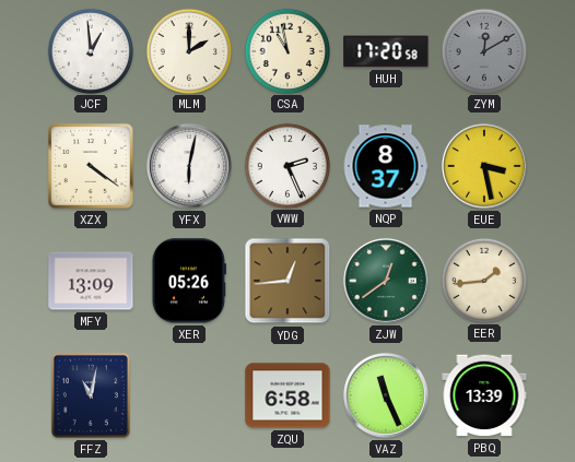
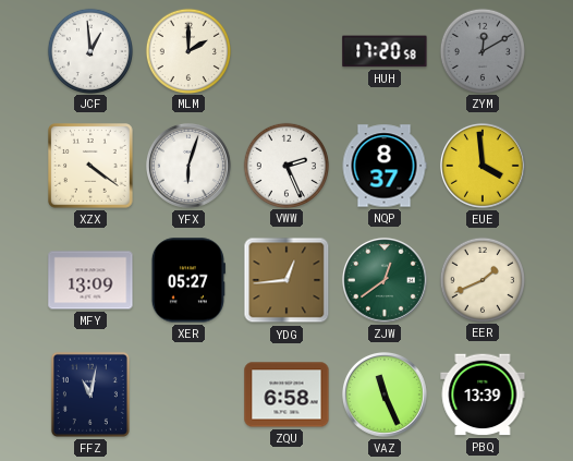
CSA: 10:58 -> none
YFX: 6:02 -> 6:03
EUE: 3:28 -> 3:59
XER: 05:26 -> 05:27
EER: 1:44 -> 1:41
